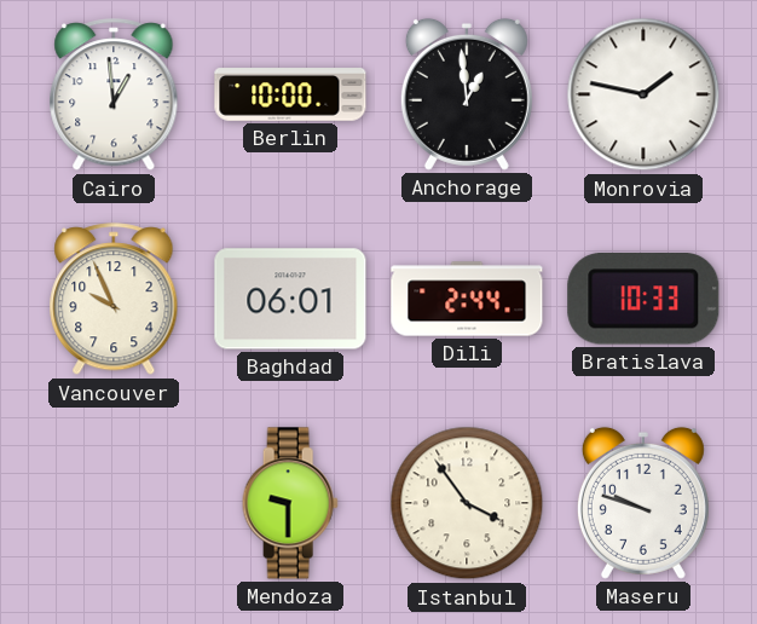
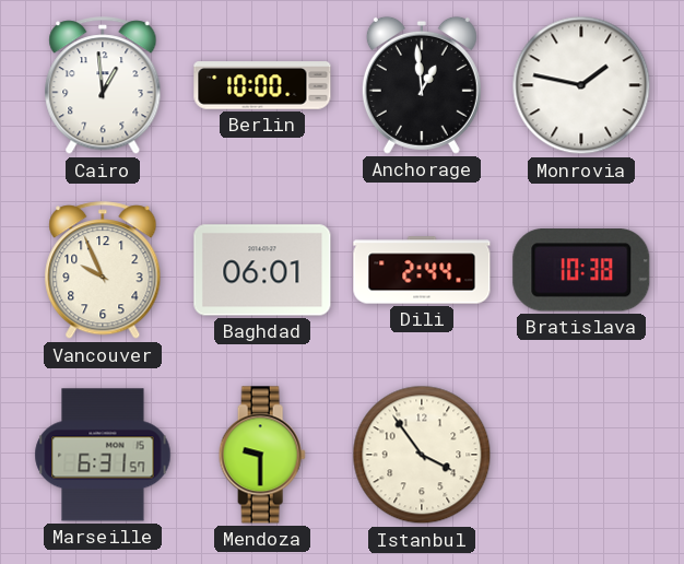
Bratislava: 10:33 -> 10:38
Marseille: none -> 6:31
Maseru: 9:48 -> none
